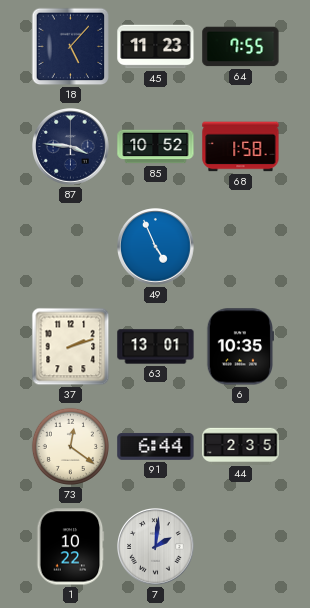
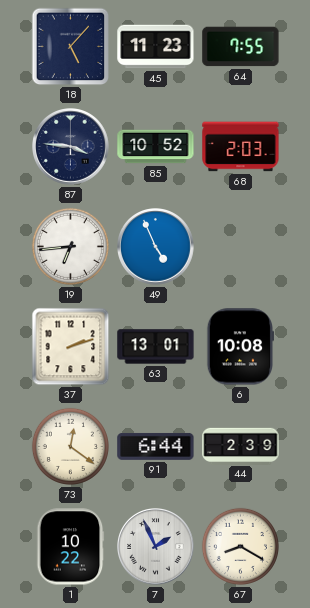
68: 1:58 -> 2:03
19: none -> 6:44
6: 10:35 -> 10:08
44: 2:35 -> 2:39
7: 2:01 -> 1:56
67: none -> 8:20
